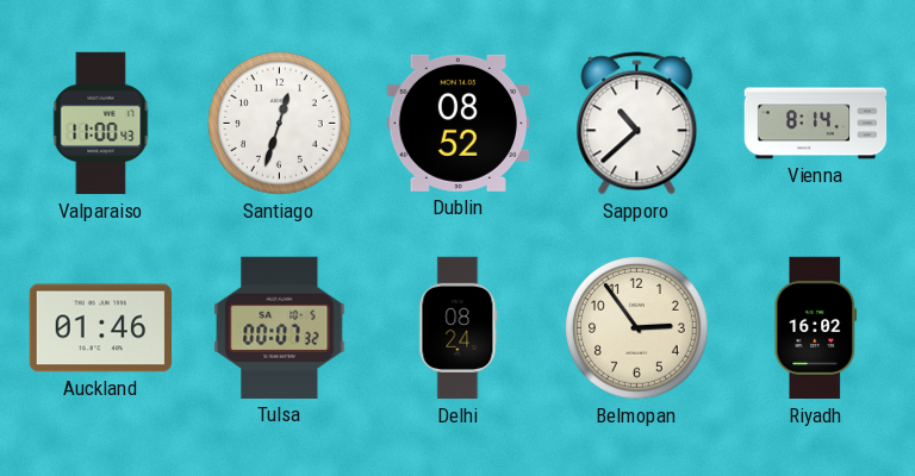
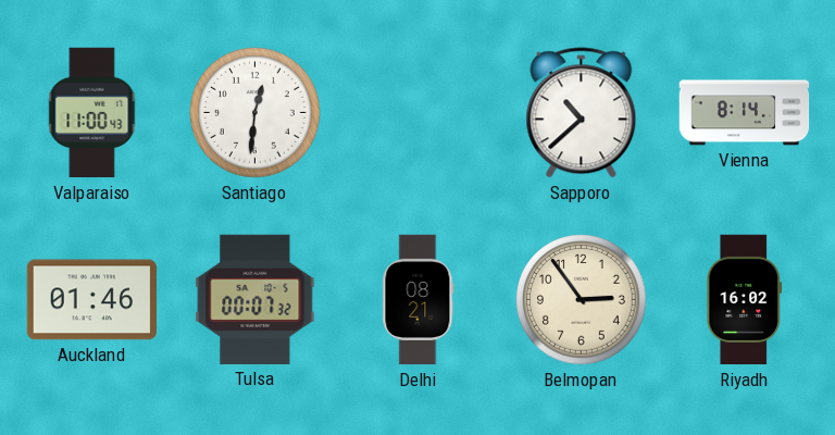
Santiago: 12:33 -> 12:31
Dublin: 08:52 -> none
Delhi: 08:24 -> 08:21
